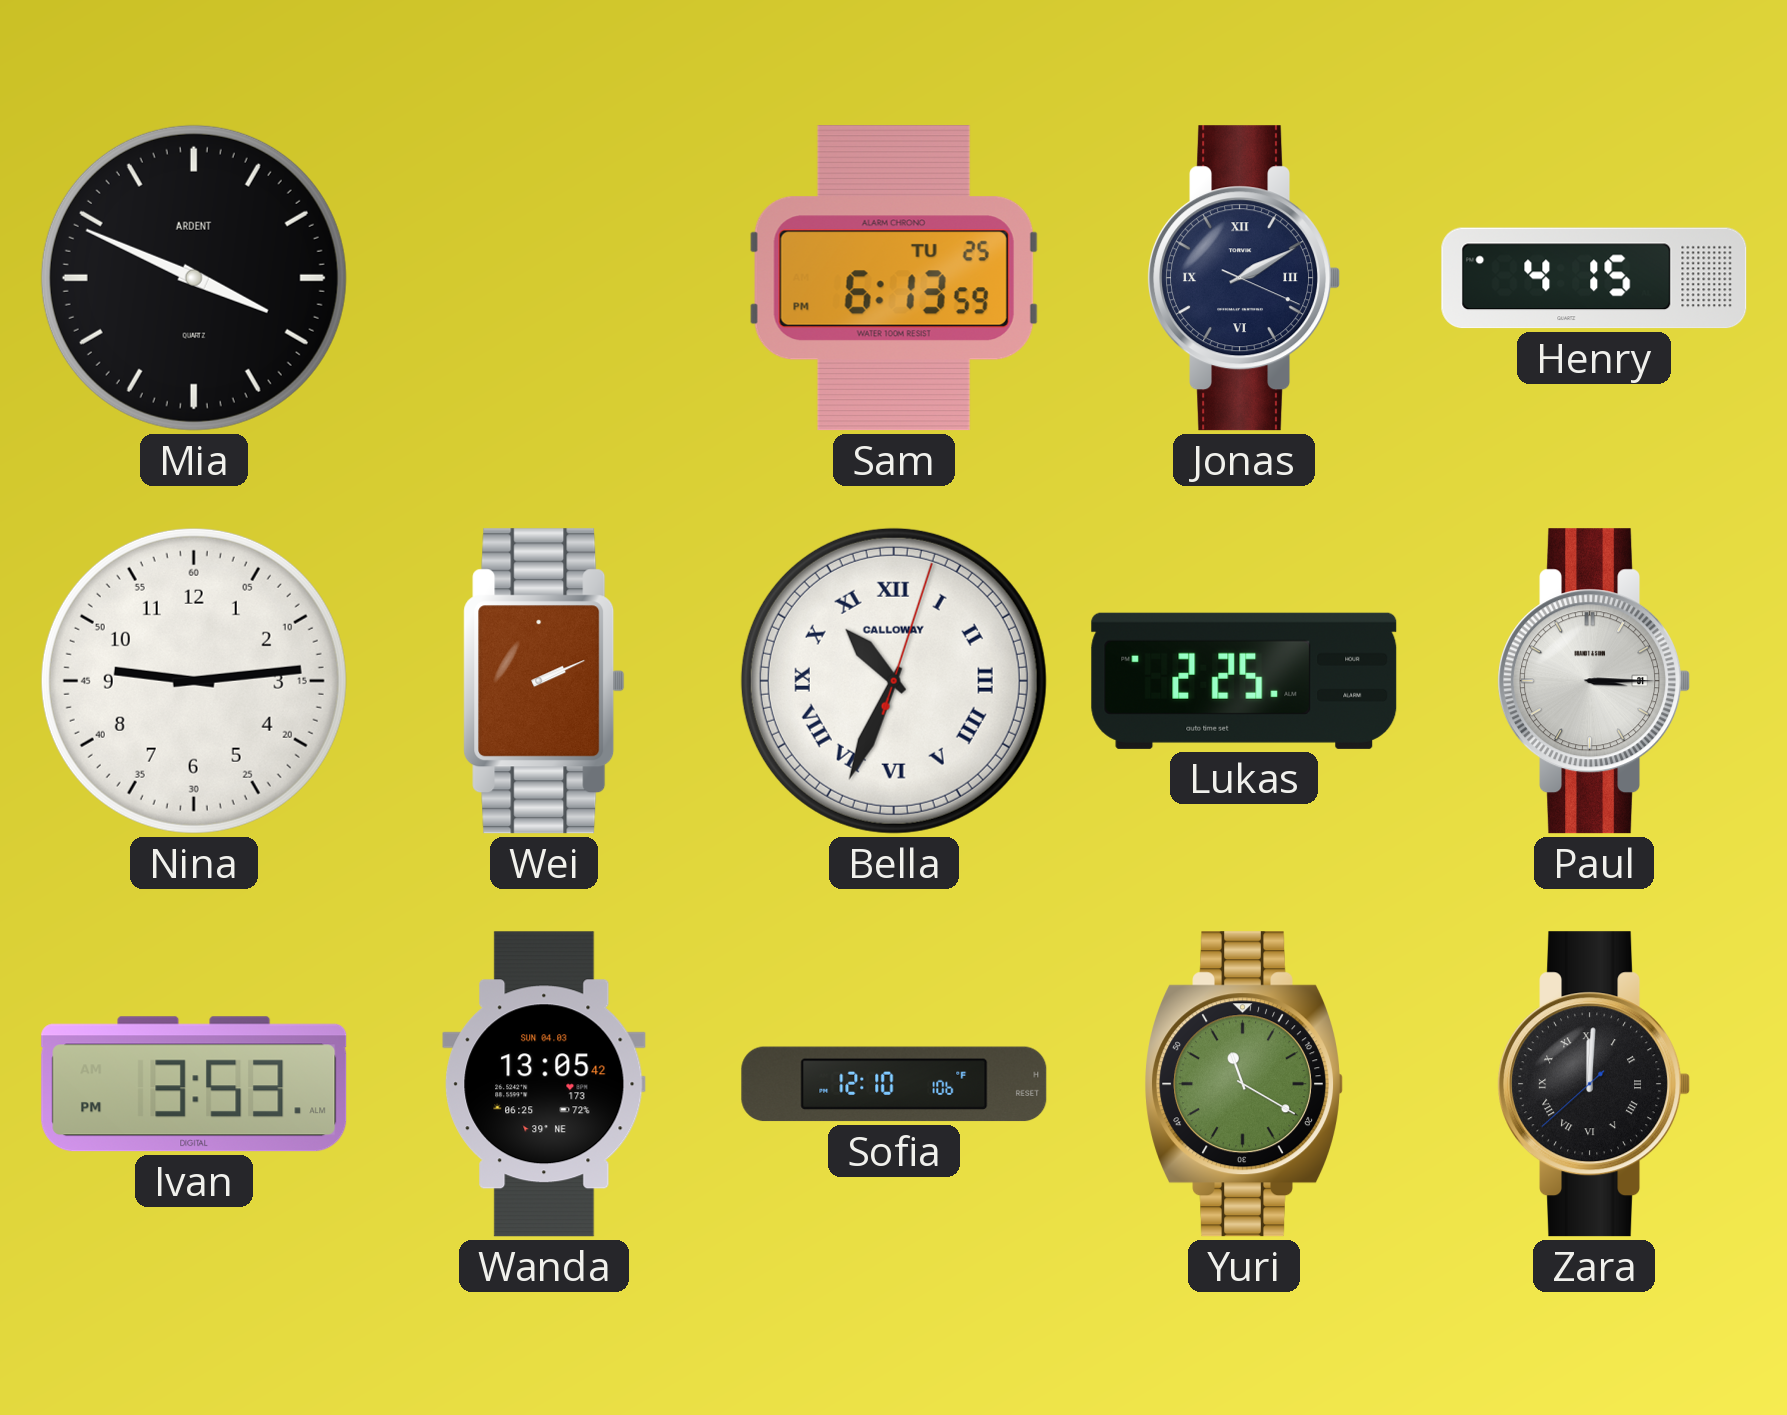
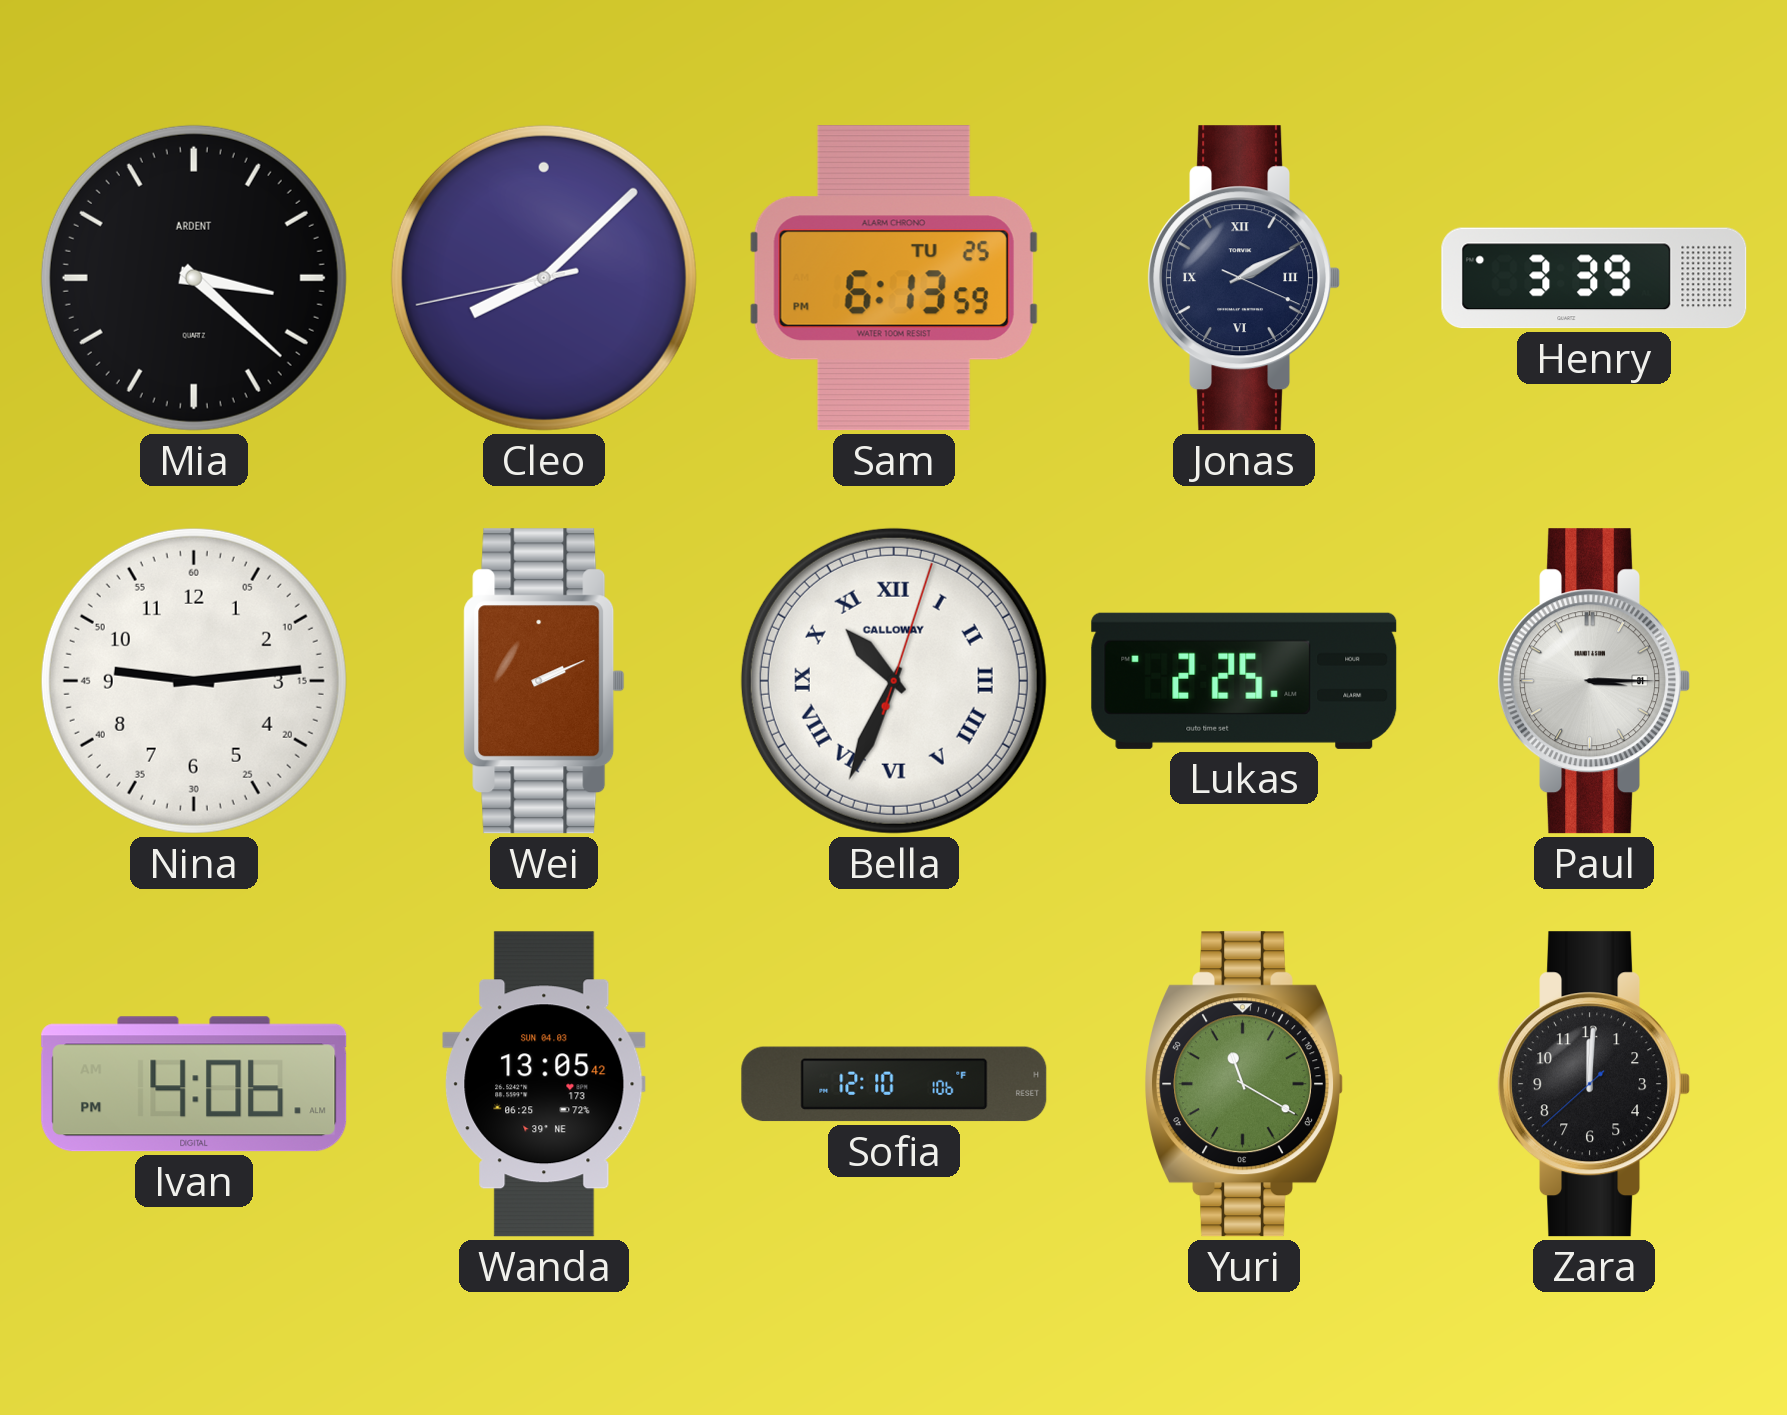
Mia: 3:49 -> 3:22
Cleo: none -> 8:07
Henry: 4:15 -> 3:39
Ivan: 3:53 -> 4:06
Zara numerals: Roman -> Arabic
